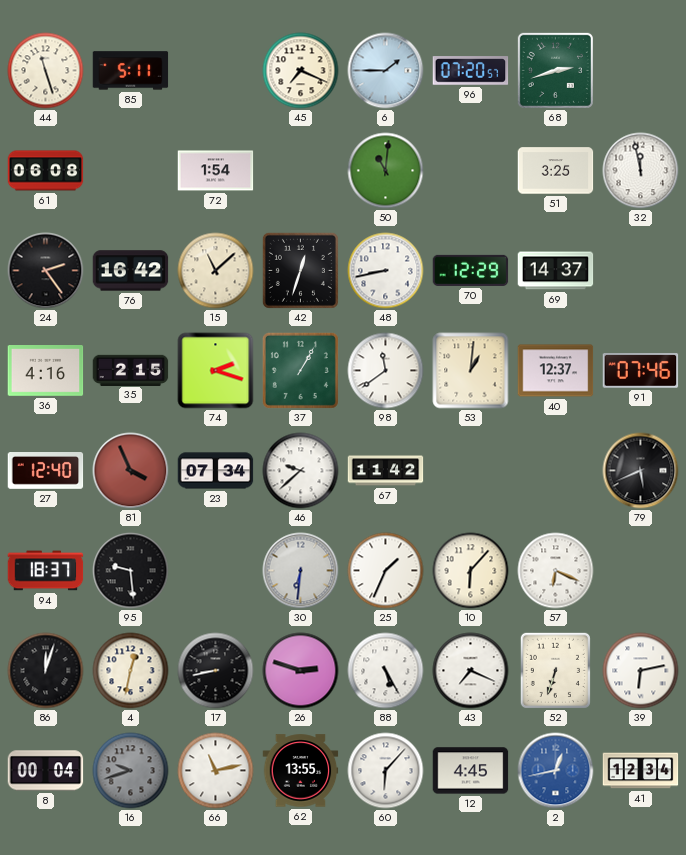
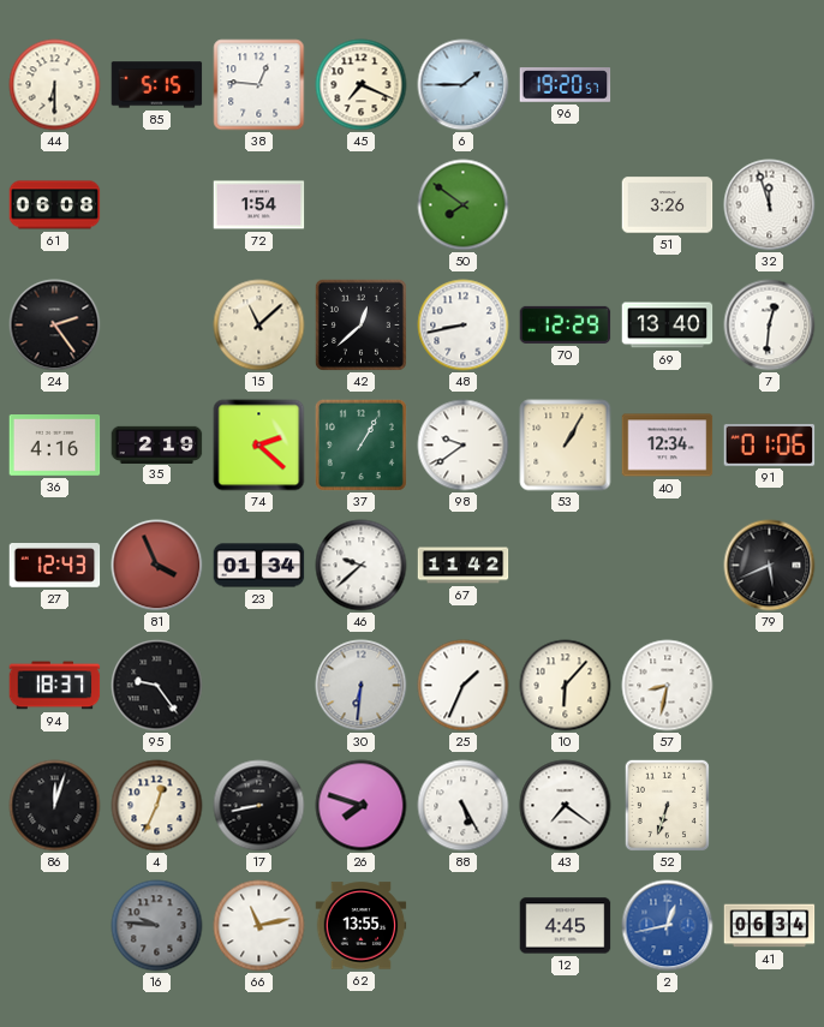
44: 11:27 -> 6:30
85: 5:11 -> 5:15
38: none -> 12:46
96: 07:20 -> 19:20
68: 2:42 -> none
50: 11:01 -> 7:51
51: 3:25 -> 3:26
32: 11:58 -> 11:57
76: 16:42 -> none
42: 12:33 -> 12:38
69: 14:37 -> 13:40
7: none -> 12:31
35: 2:15 -> 2:19
74: 2:18 -> 2:22
98: 11:39 -> 9:39
53: 1:01 -> 1:05
40: 12:37 -> 12:34
91: 07:46 -> 01:06
27: 12:40 -> 12:43
23: 07:34 -> 01:34
95: 9:29 -> 9:24
57: 6:19 -> 8:32
4: 12:32 -> 12:34
26: 2:48 -> 7:48
43: 7:19 -> 7:21
39: 6:13 -> none
8: 00:04 -> none
16: 9:42 -> 9:46
60: 6:07 -> none
41: 12:34 -> 06:34
